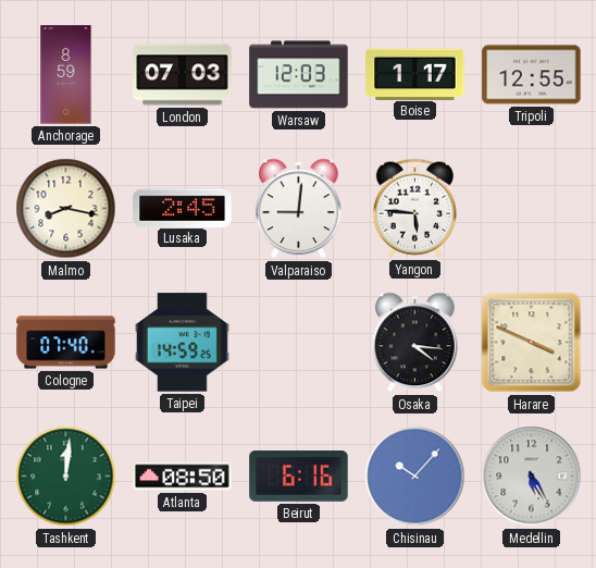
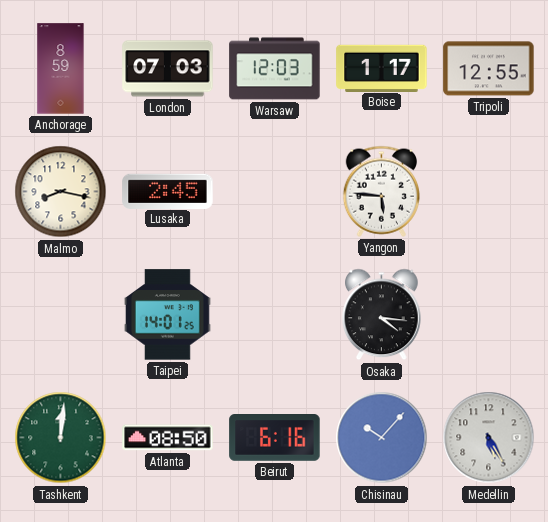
Valparaiso: 9:01 -> none
Cologne: 07:40 -> none
Taipei: 14:59 -> 14:01
Harare: 3:49 -> none
